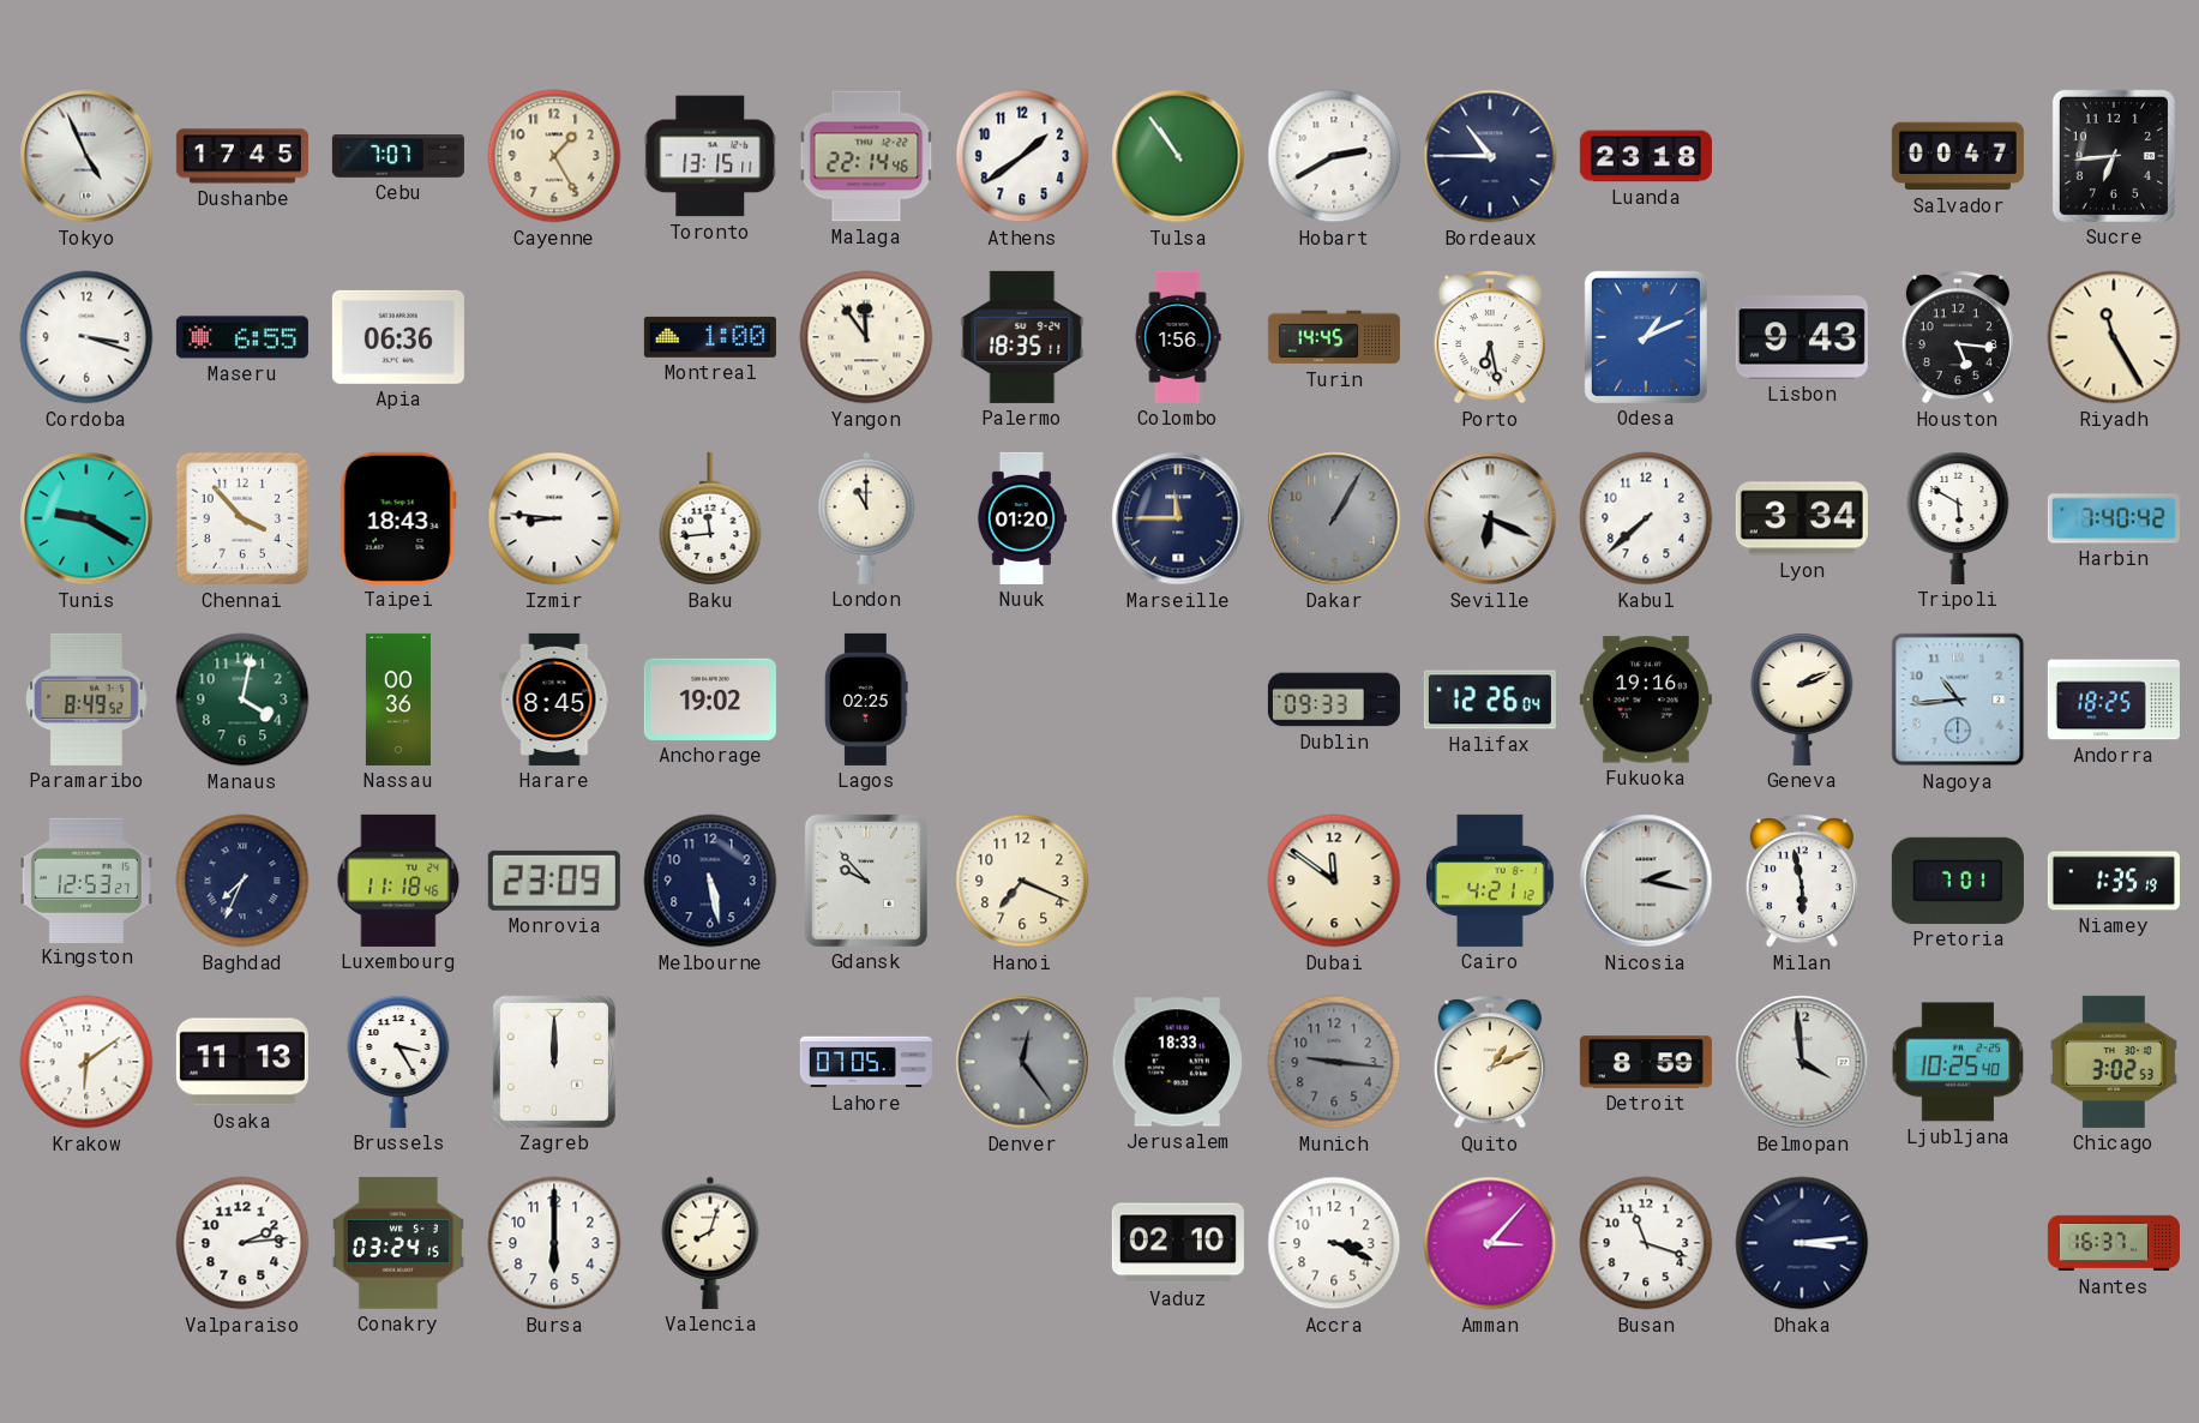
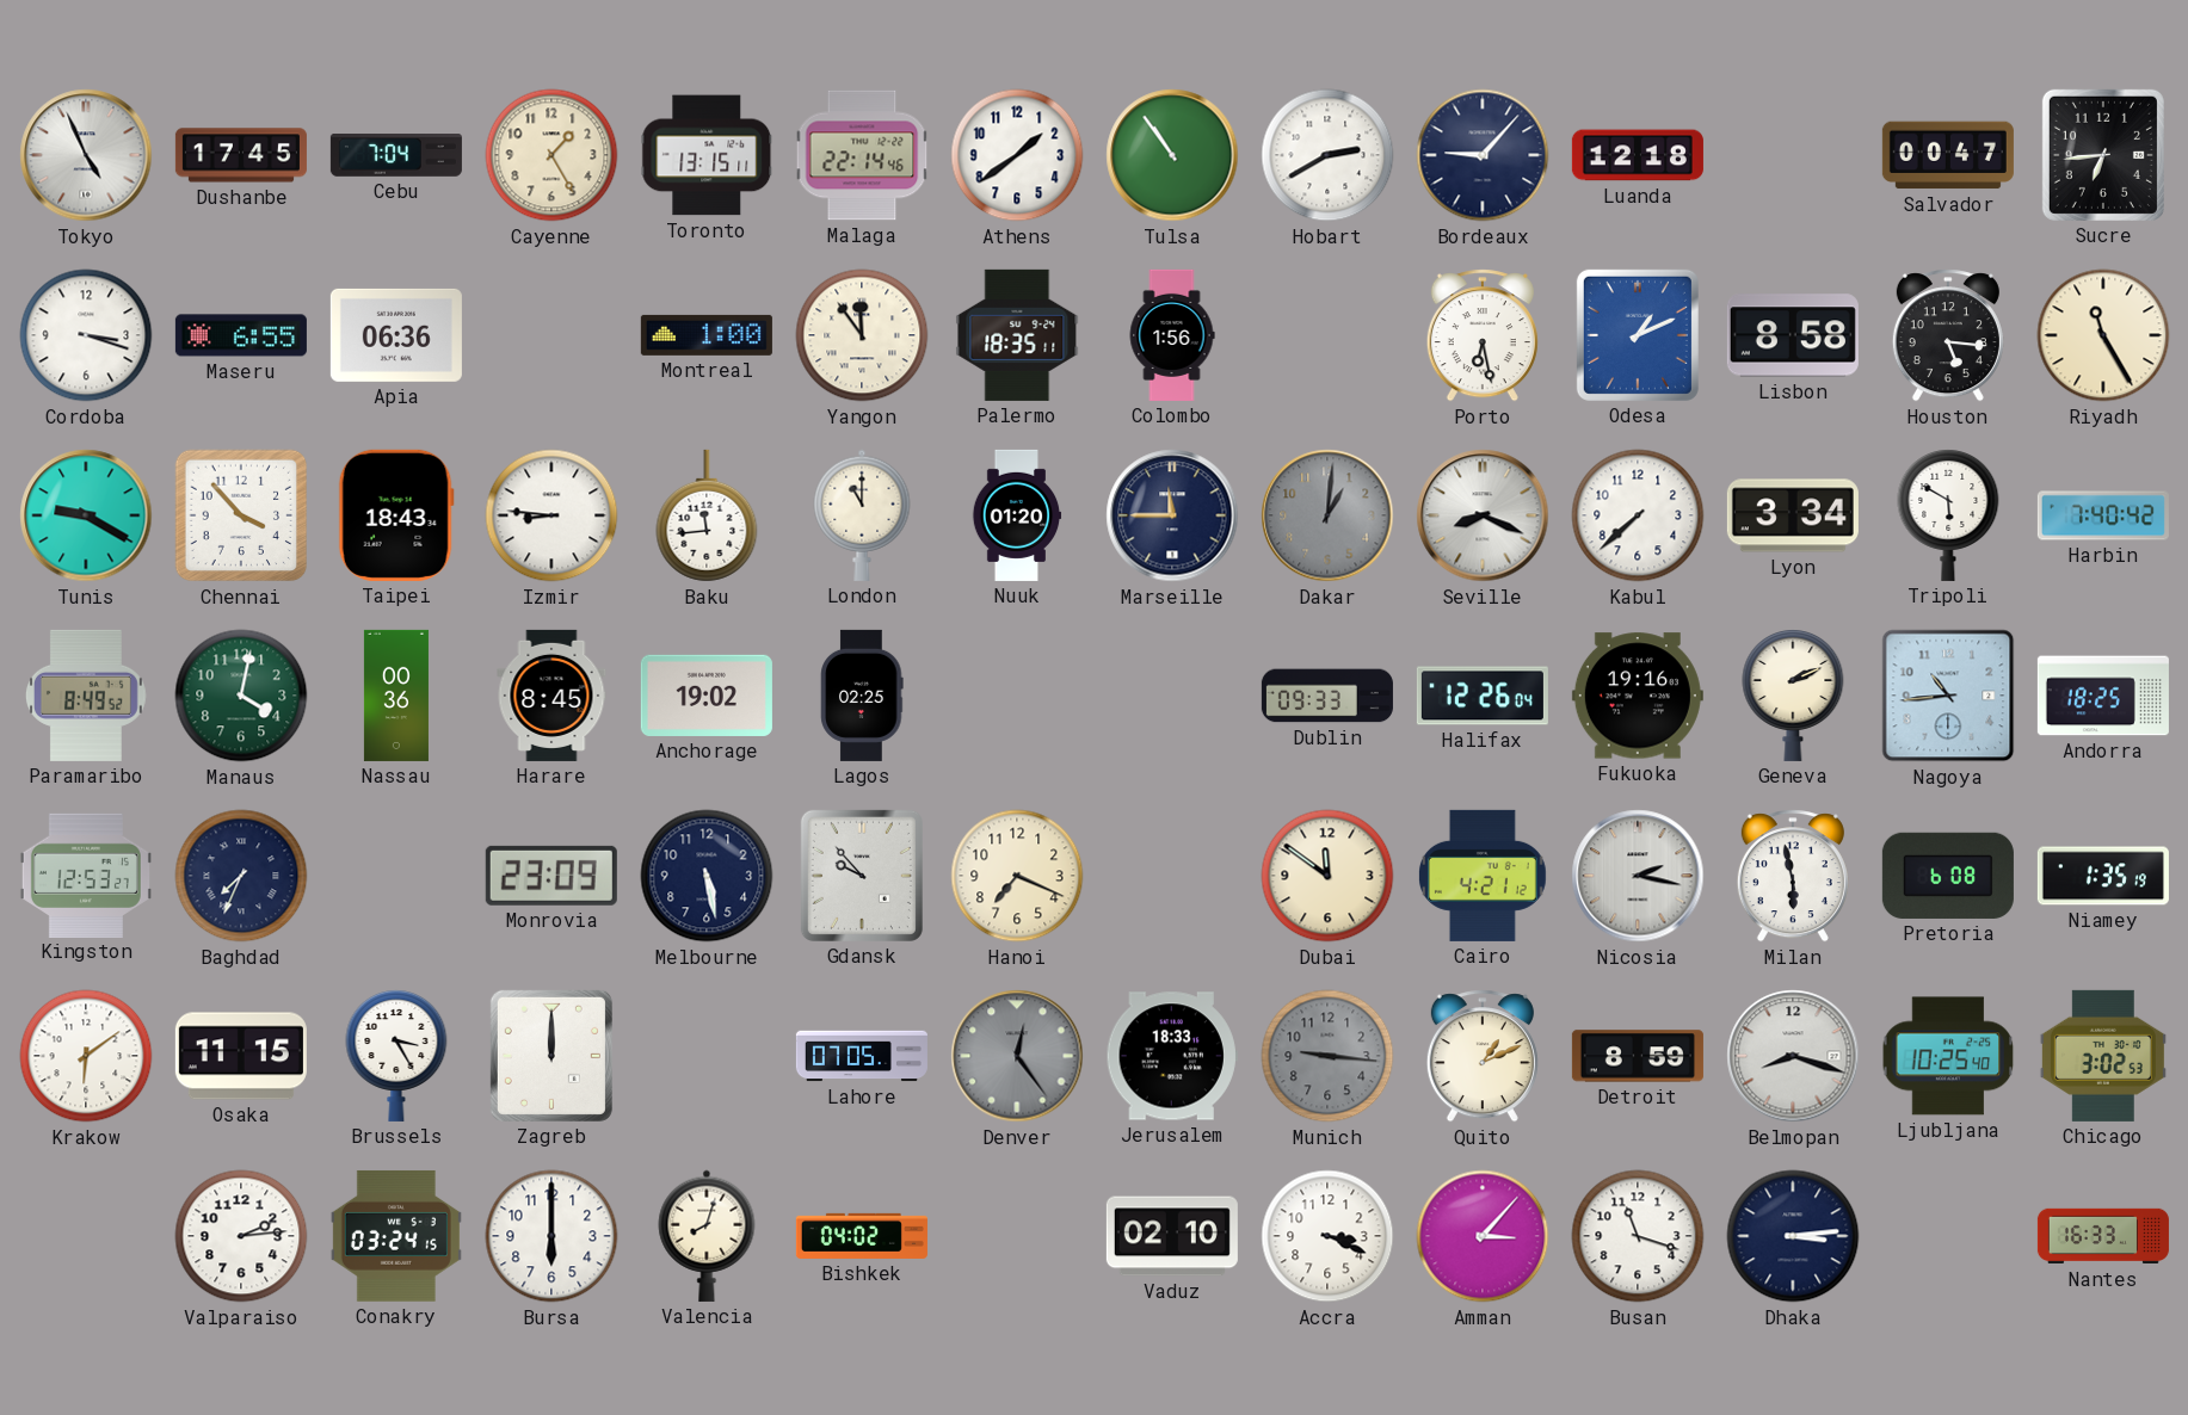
Cebu: 7:07 -> 7:04
Bordeaux: 10:45 -> 9:07
Luanda: 23:18 -> 12:18
Turin: 14:45 -> none
Lisbon: 9:43 -> 8:58
Dakar: 1:05 -> 1:01
Seville: 6:19 -> 8:19
Luxembourg: 11:18 -> none
Pretoria: 7:01 -> 6:08
Osaka: 11:13 -> 11:15
Belmopan: 3:59 -> 8:18
Bishkek: none -> 04:02
Nantes: 16:37 -> 16:33
